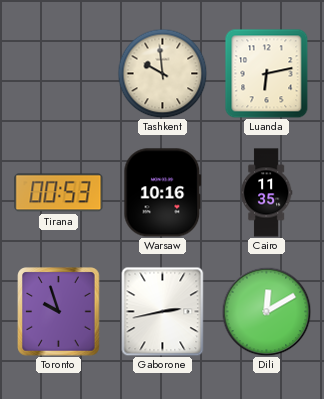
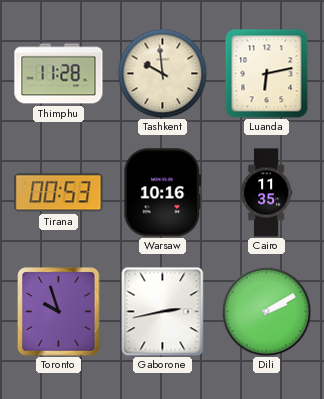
Thimphu: none -> 11:28
Dili: 12:10 -> 2:10
